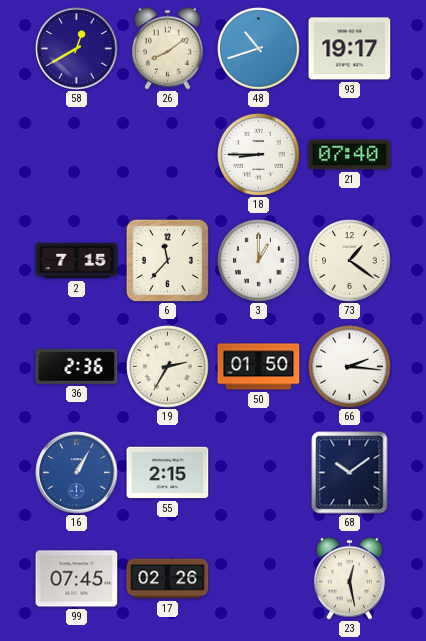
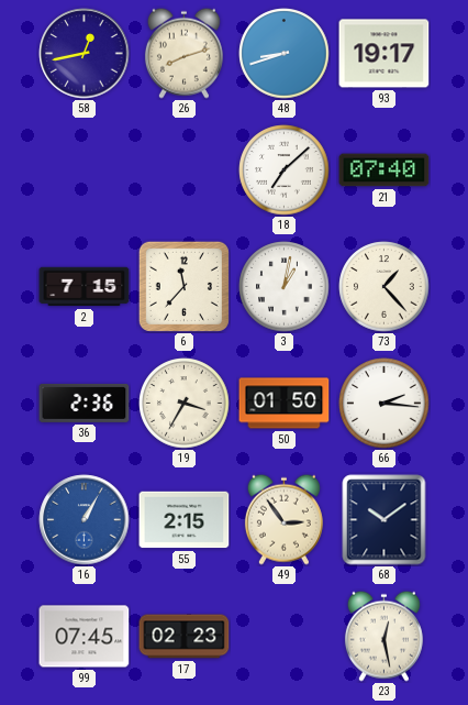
58: 12:40 -> 12:43
26: 8:09 -> 8:12
48: 10:42 -> 8:42
18: 8:45 -> 7:08
3: 1:00 -> 1:02
73: 1:21 -> 1:23
19: 2:35 -> 3:35
49: none -> 2:54
17: 02:26 -> 02:23
